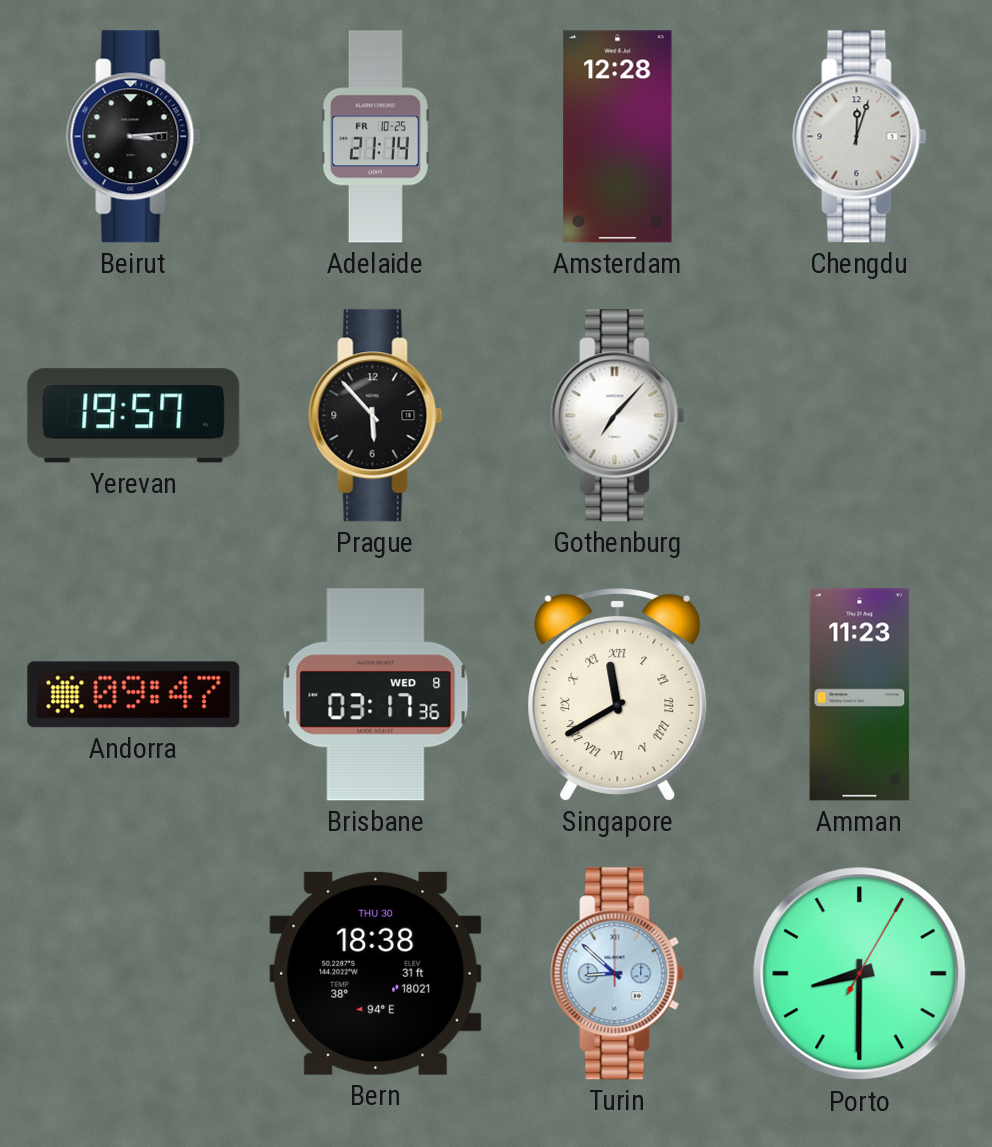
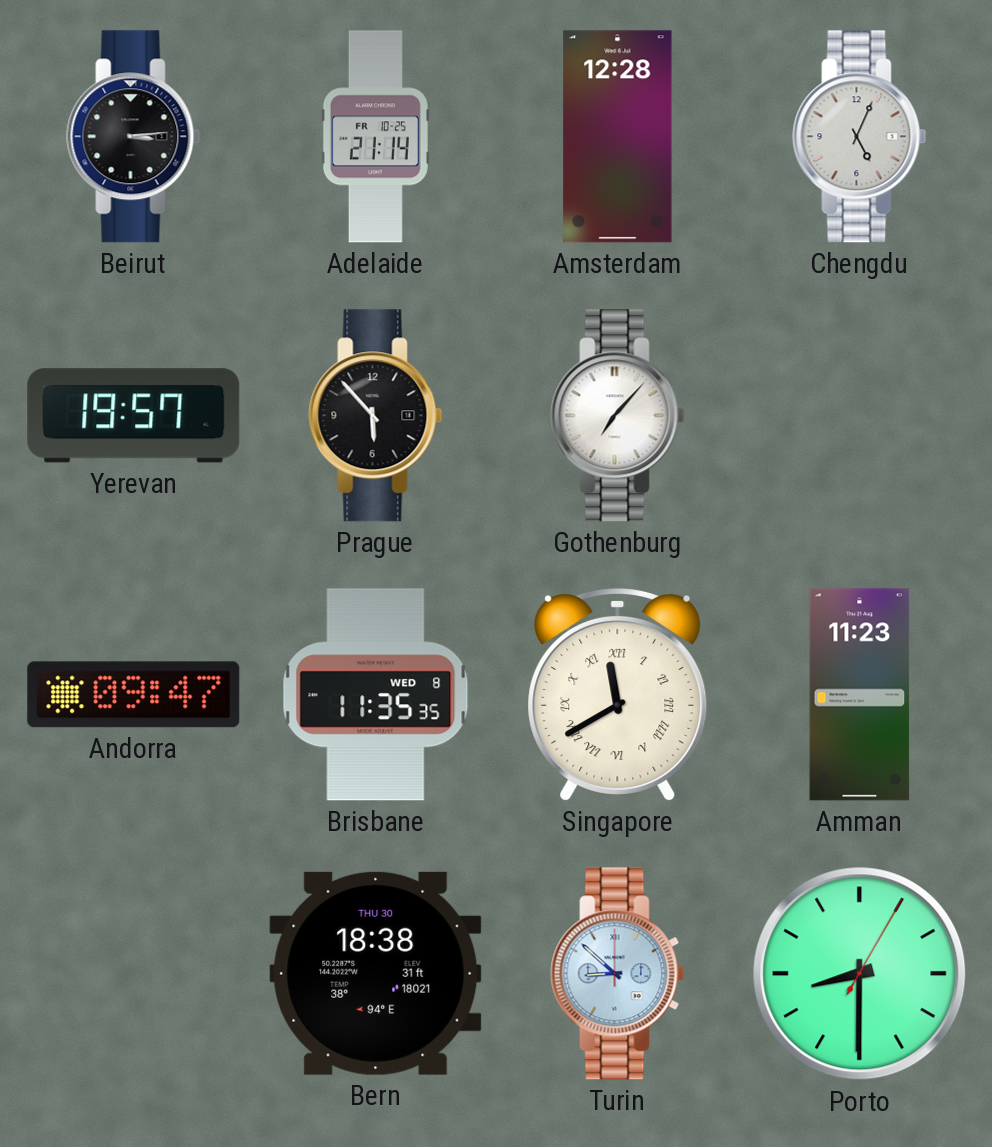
Chengdu: 12:03 -> 5:04
Brisbane: 03:17 -> 11:35
